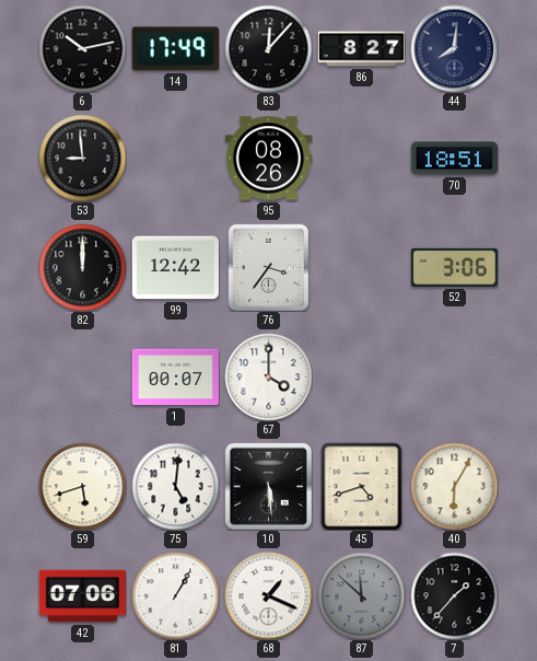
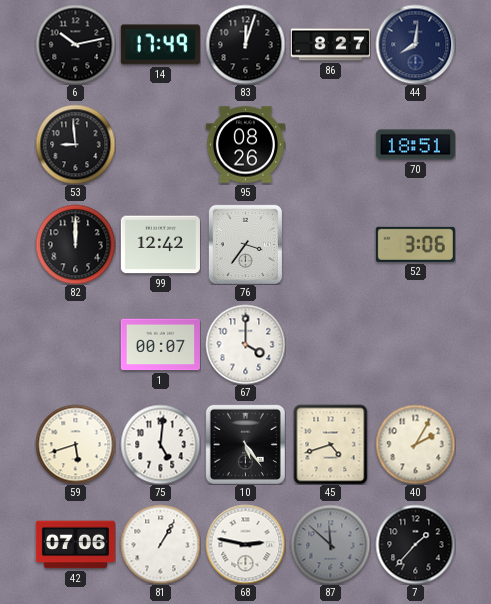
83: 12:07 -> 12:03
10: 5:29 -> 5:24
40: 6:05 -> 2:05
68: 1:19 -> 2:47
